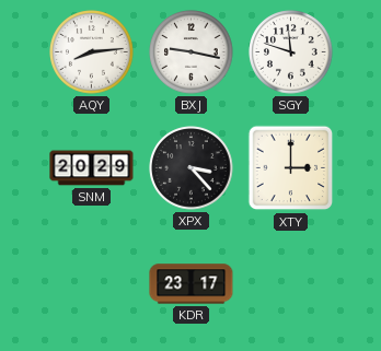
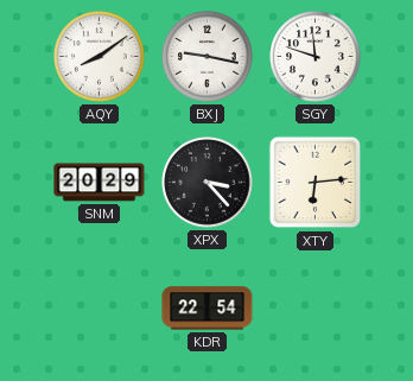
AQY: 8:14 -> 8:09
XTY: 3:00 -> 6:14
KDR: 23:17 -> 22:54
